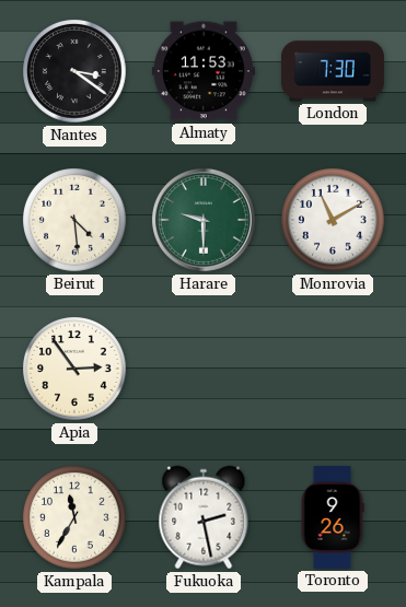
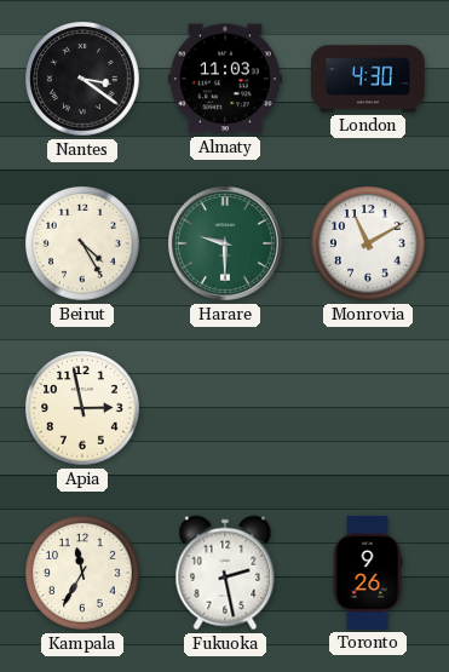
Almaty: 11:53 -> 11:03
London: 7:30 -> 4:30
Beirut: 4:29 -> 4:25
Apia: 2:54 -> 2:58
